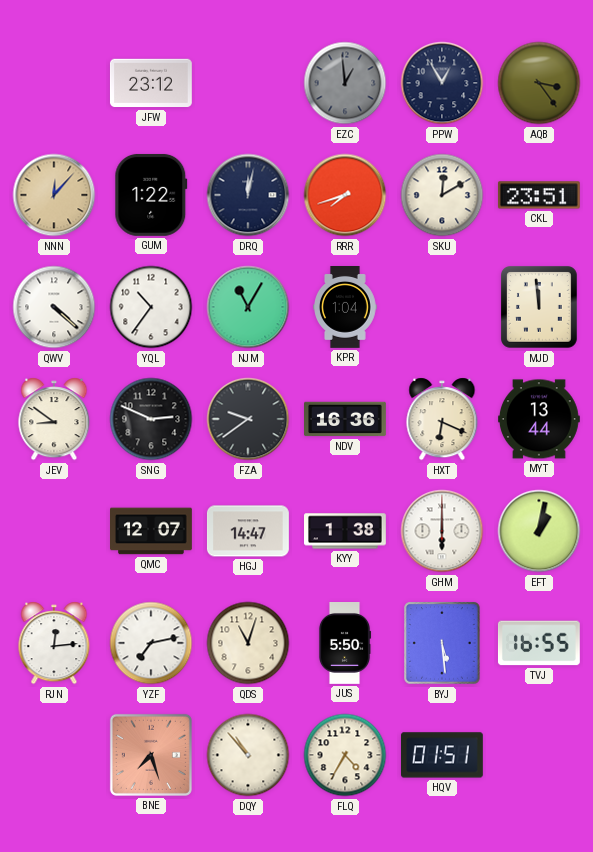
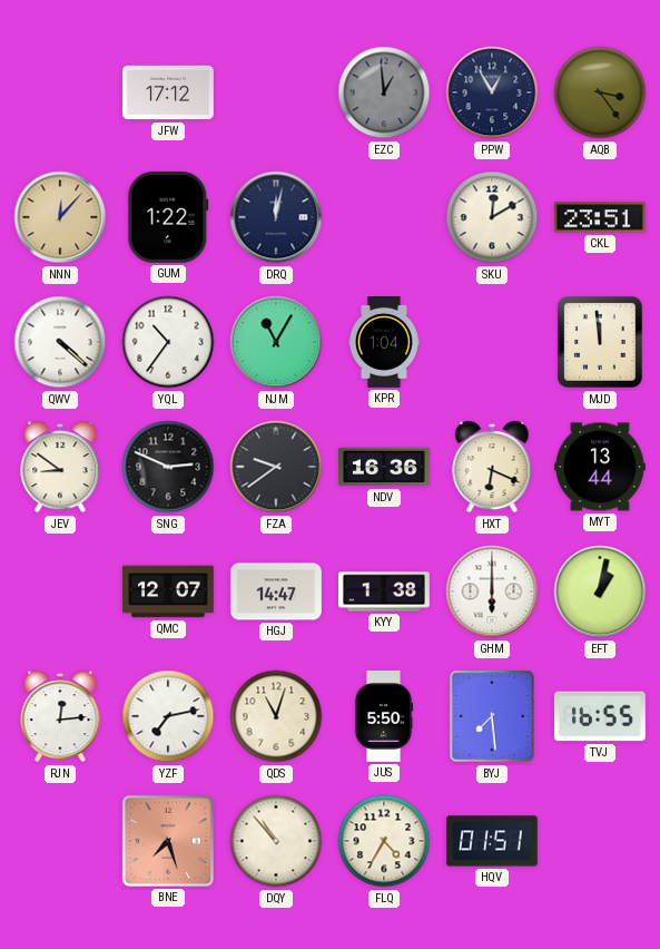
JFW: 23:12 -> 17:12
RRR: 7:42 -> none
BYJ: 5:29 -> 7:29
